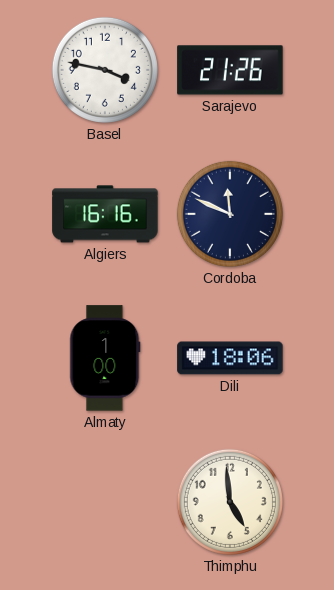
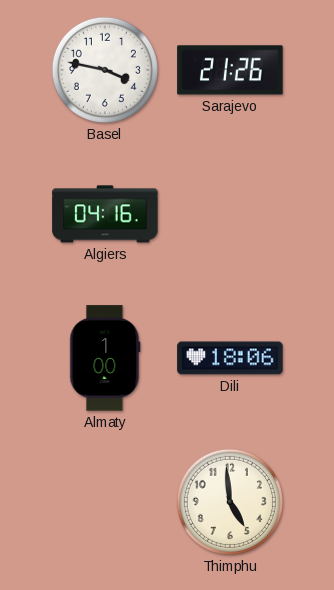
Algiers: 16:16 -> 04:16
Cordoba: 11:49 -> none
